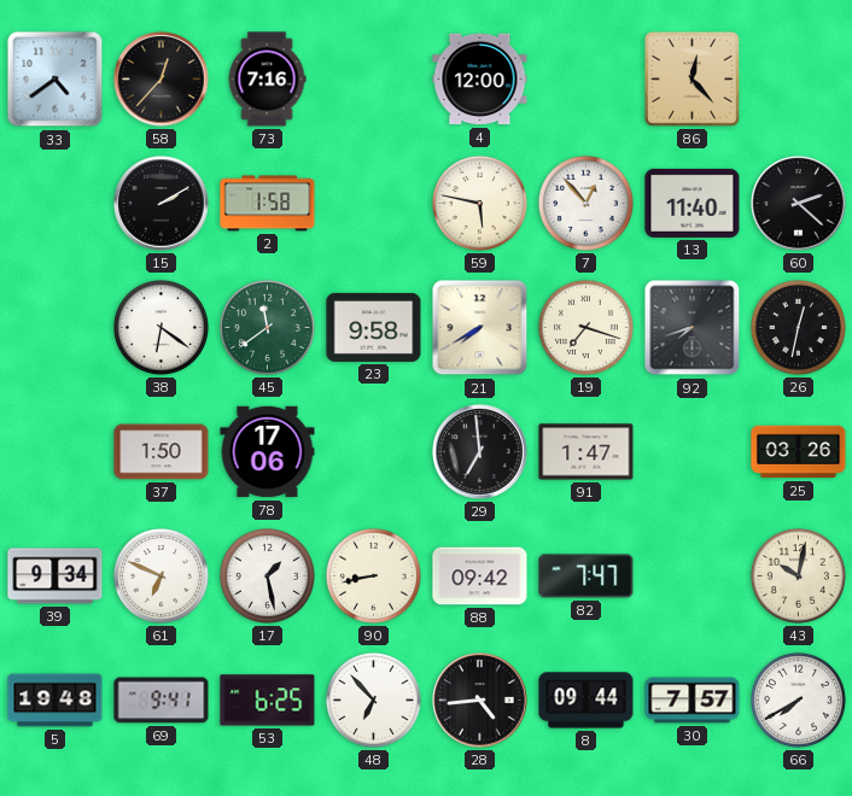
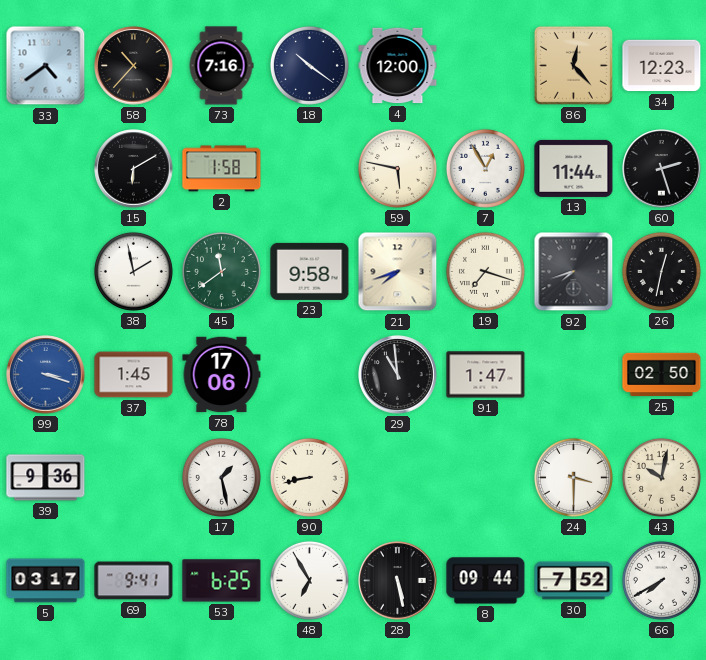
58: 12:37 -> 10:37
18: none -> 10:21
34: none -> 12:23
15: 2:10 -> 6:10
7: 12:53 -> 12:55
13: 11:40 -> 11:44
60: 2:22 -> 2:27
38: 6:21 -> 1:58
21: 7:40 -> 7:42
99: none -> 3:18
37: 1:50 -> 1:45
29: 6:59 -> 10:59
25: 03:26 -> 02:50
39: 9:34 -> 9:36
61: 6:49 -> none
88: 09:42 -> none
82: 7:47 -> none
24: none -> 3:30
5: 19:48 -> 03:17
48: 6:53 -> 6:55
28: 4:44 -> 5:28
30: 7:57 -> 7:52
